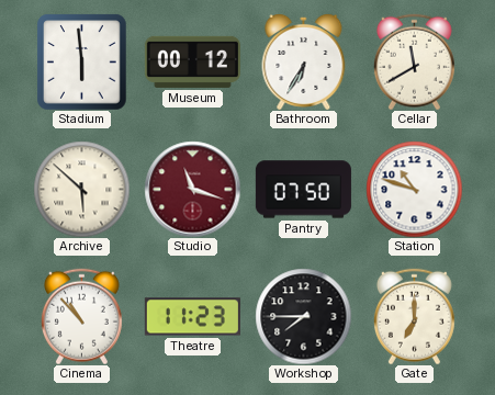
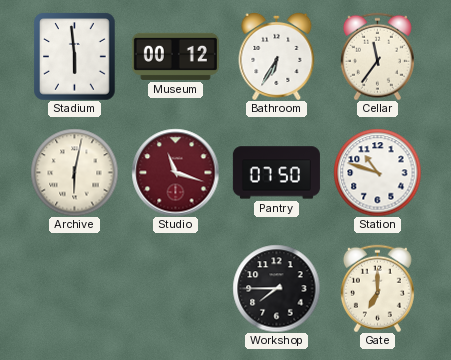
Cellar: 11:40 -> 11:36
Archive: 5:52 -> 6:02
Cinema: 10:53 -> none
Theatre: 11:23 -> none
